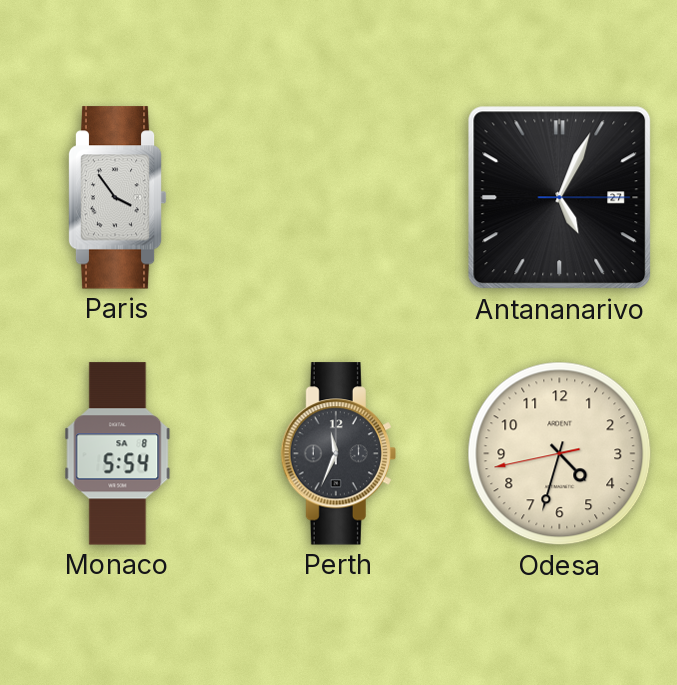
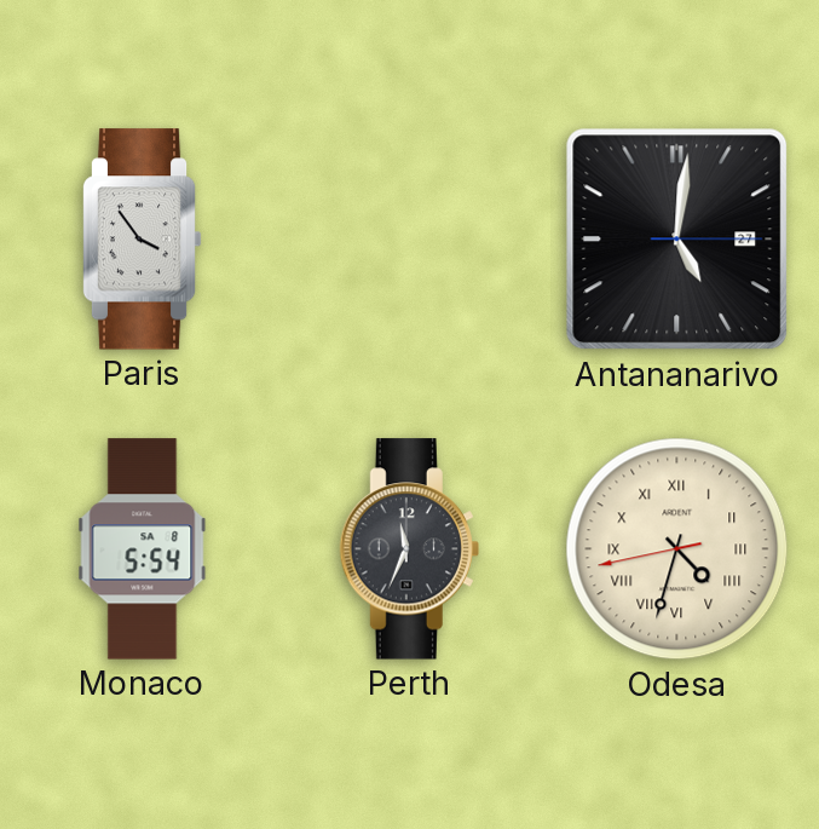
Antananarivo: 5:04 -> 5:01
Odesa numerals: Arabic -> Roman
